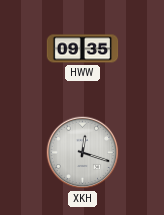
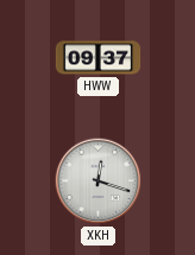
HWW: 09:35 -> 09:37
